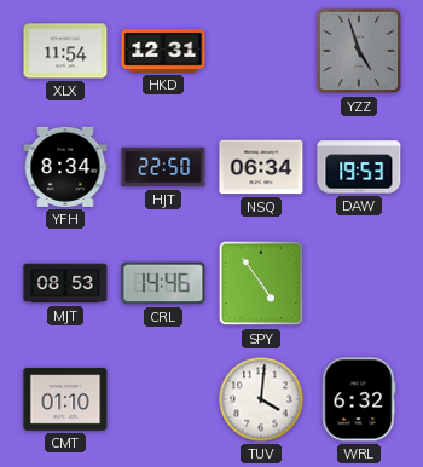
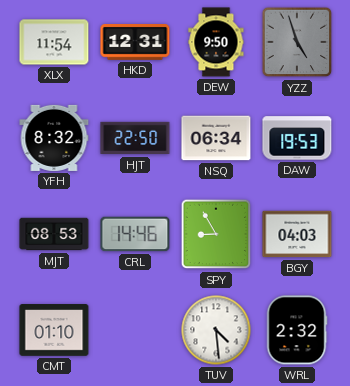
DEW: none -> 9:50
YFH: 8:34 -> 8:32
SPY: 4:54 -> 8:55
BGY: none -> 04:03
TUV: 4:01 -> 4:29
WRL: 6:32 -> 2:32
